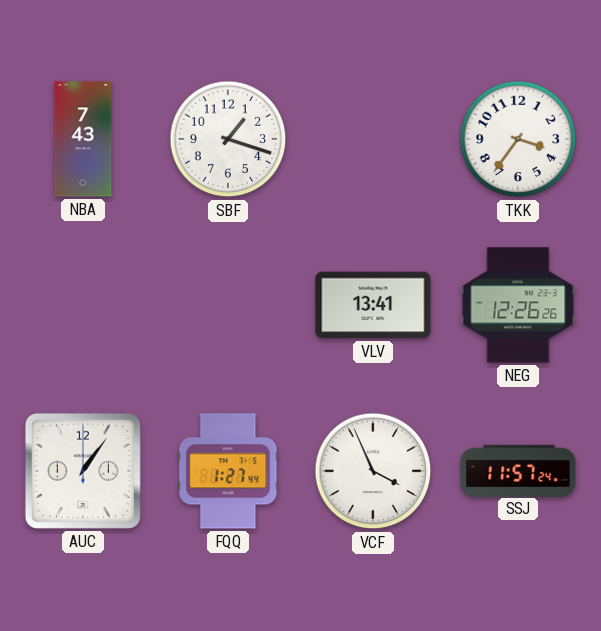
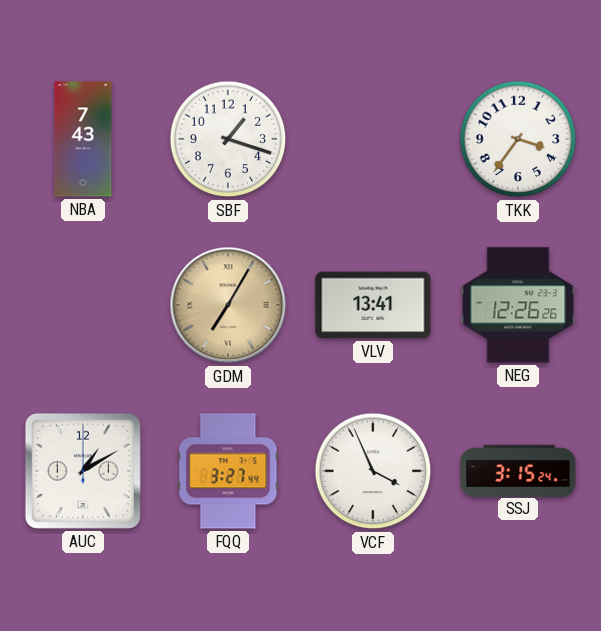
GDM: none -> 7:05
AUC: 1:06 -> 1:10
FQQ: 1:27 -> 3:27
SSJ: 11:57 -> 3:15
